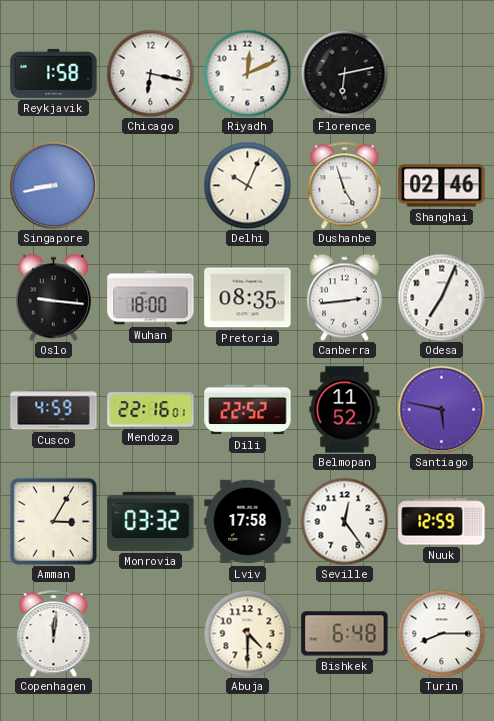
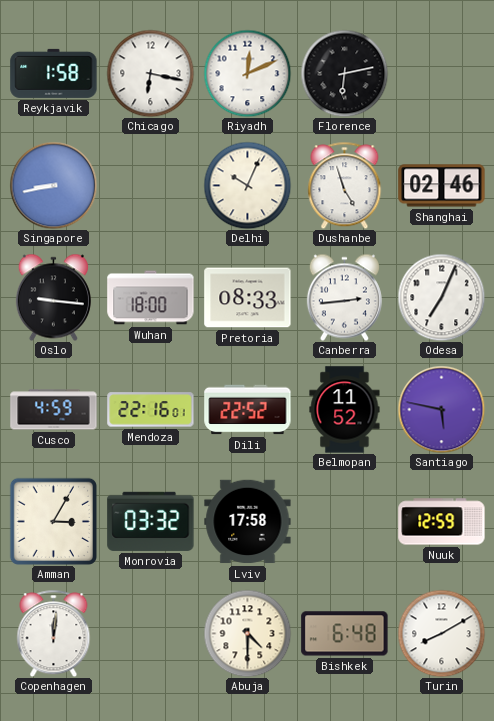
Pretoria: 08:35 -> 08:33
Seville: 12:24 -> none
Turin: 8:15 -> 8:10
